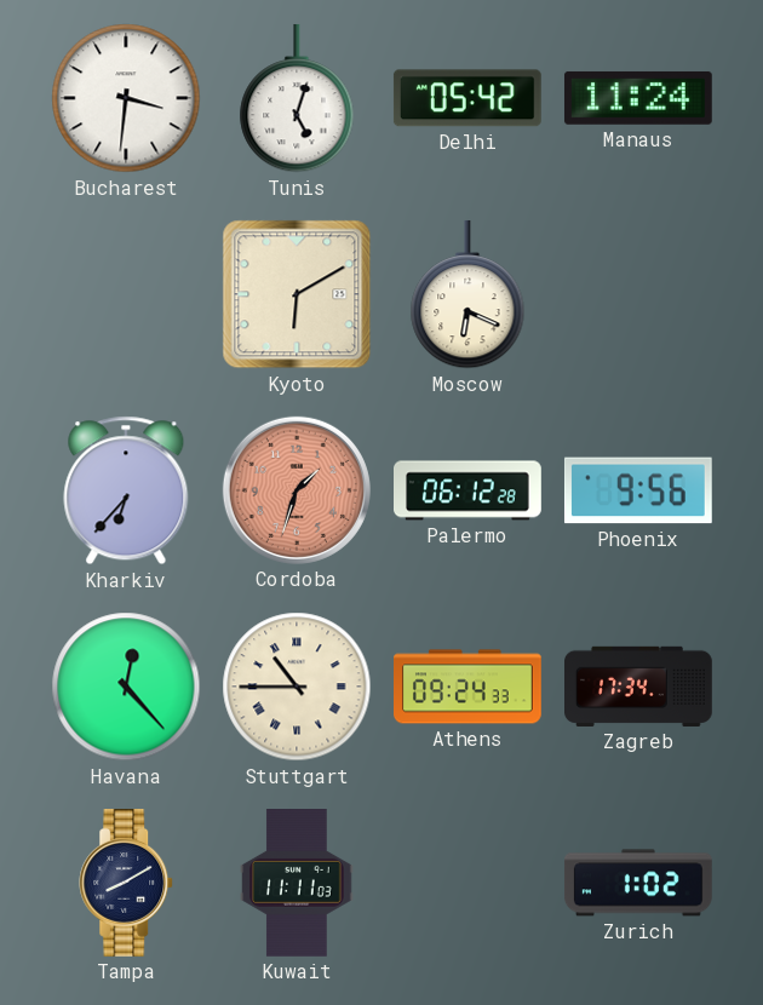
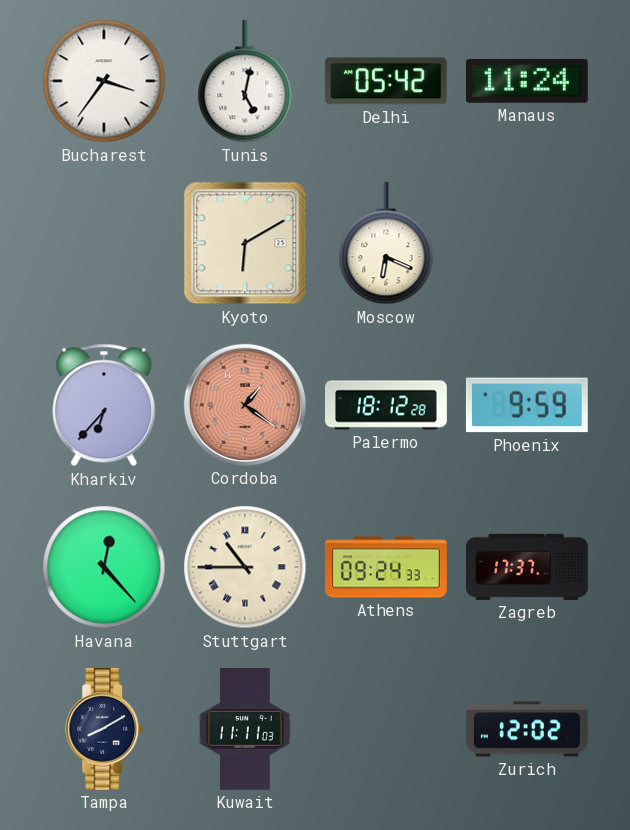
Bucharest: 3:31 -> 3:36
Tunis: 5:03 -> 5:02
Cordoba: 1:33 -> 1:21
Palermo: 06:12 -> 18:12
Phoenix: 9:56 -> 9:59
Zagreb: 17:34 -> 17:37
Zurich: 1:02 -> 12:02
